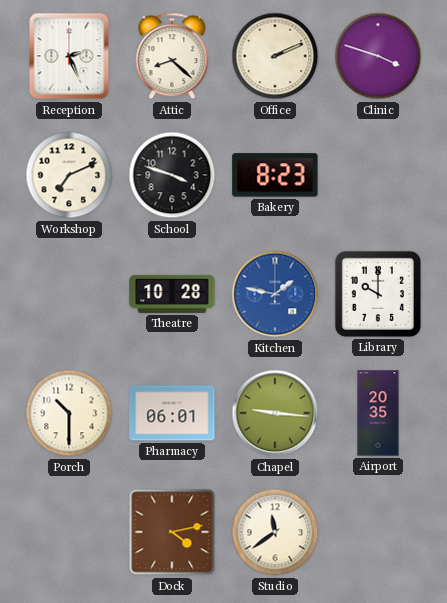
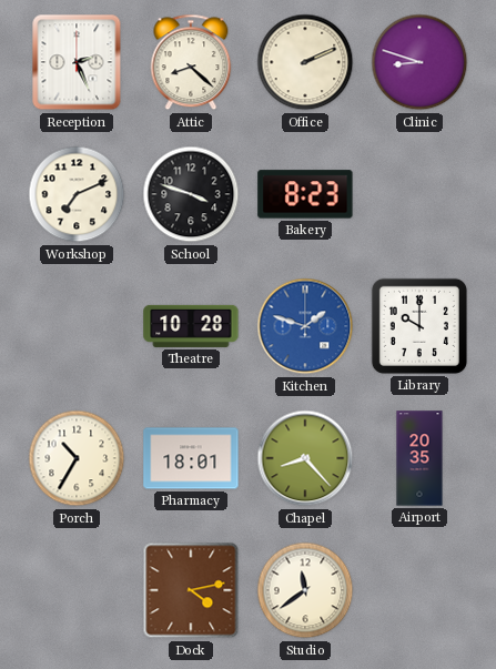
Clinic: 3:48 -> 8:48
Kitchen: 1:47 -> 1:48
Porch: 10:30 -> 10:35
Pharmacy: 06:01 -> 18:01
Chapel: 9:16 -> 8:23
